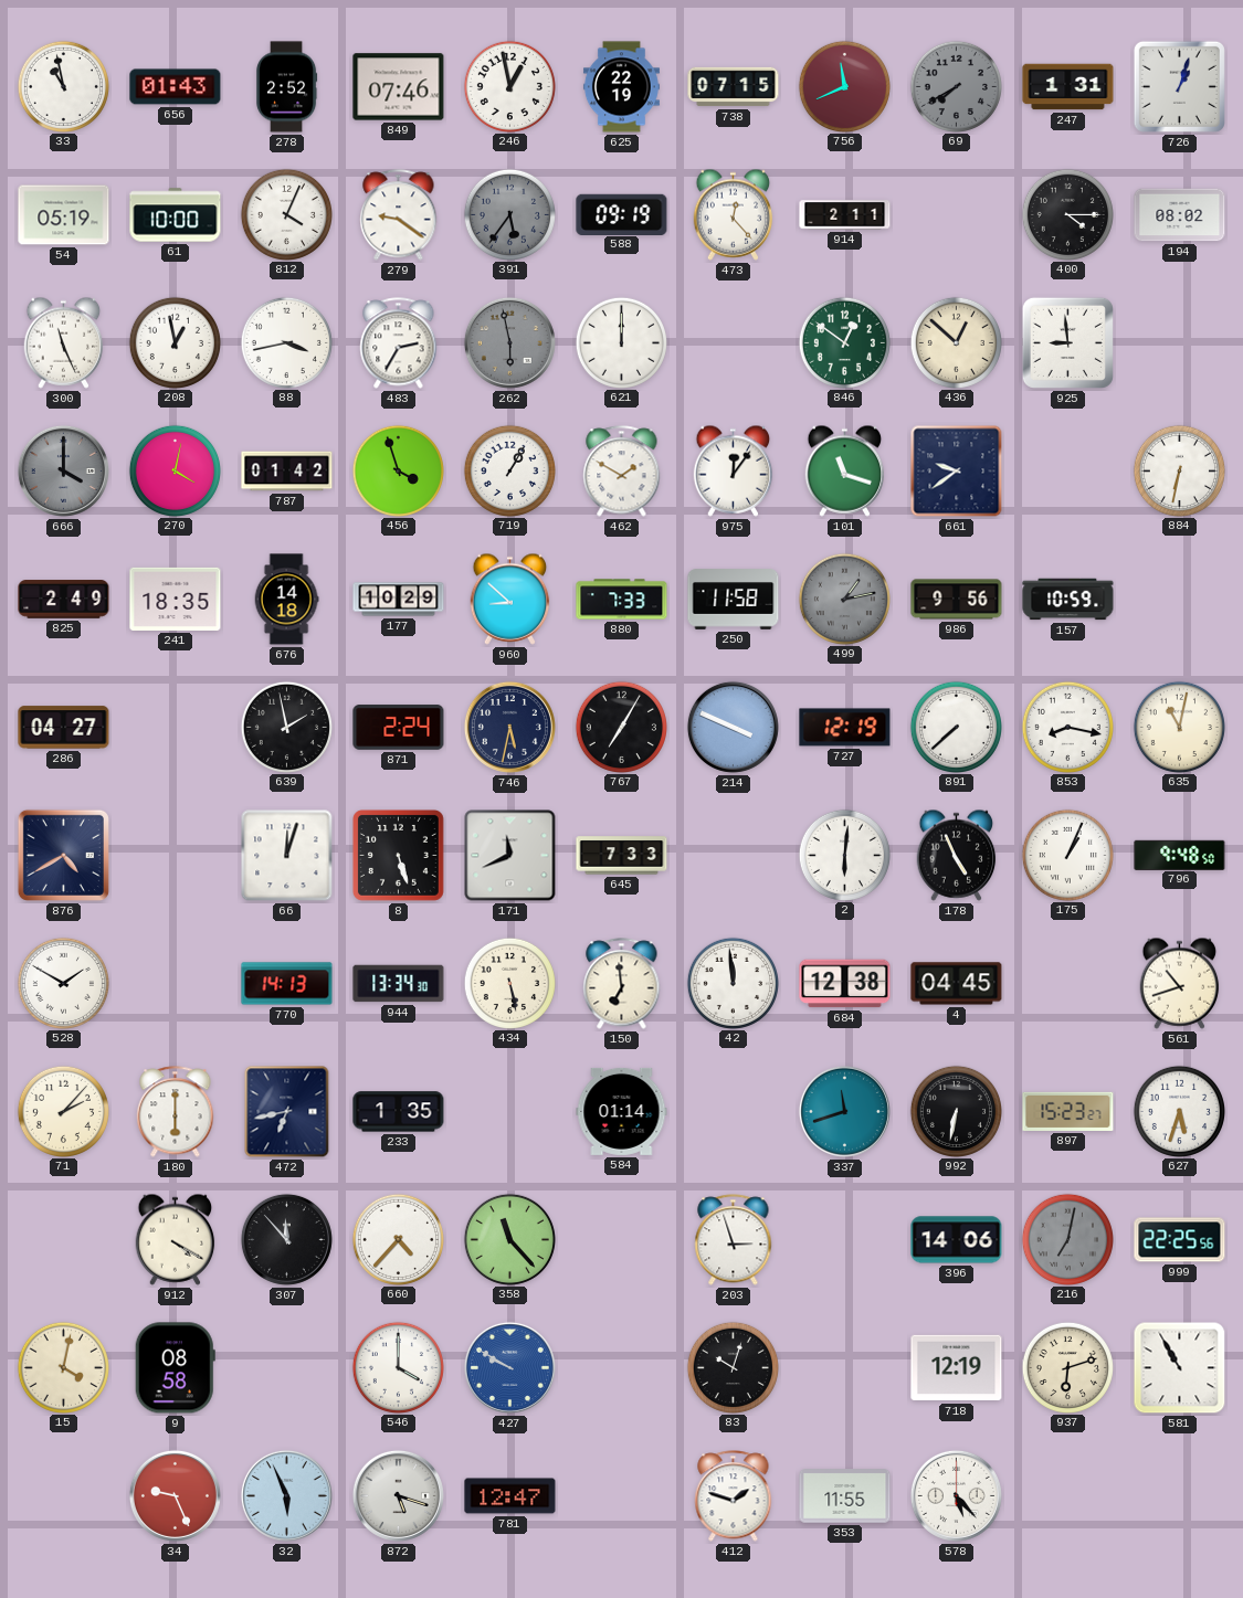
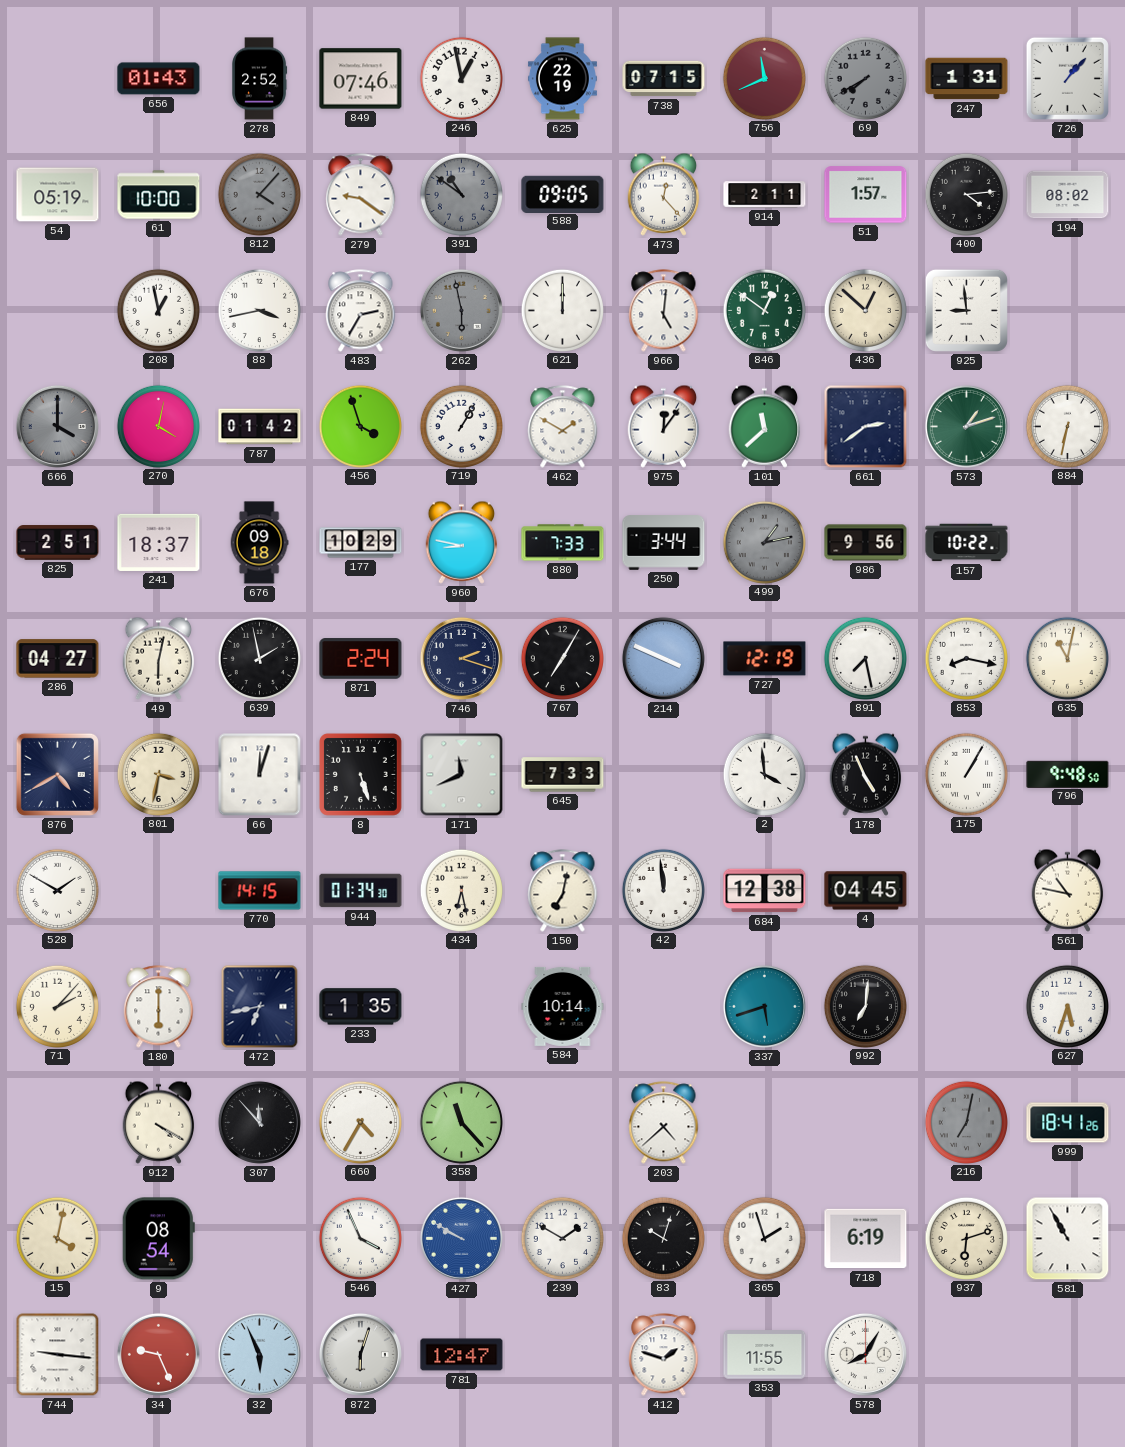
33: 10:58 -> none
726: 1:03 -> 1:07
812: 4:04 -> 4:07
812 dial: white -> grey
391: 5:36 -> 10:51
588: 09:19 -> 09:05
51: none -> 1:57
400: 4:15 -> 4:14
300: 11:26 -> none
966: none -> 5:01
101: 11:18 -> 11:38
661: 9:39 -> 2:39
573: none -> 1:12
825: 2:49 -> 2:51
241: 18:35 -> 18:37
676: 14:18 -> 09:18
960: 8:52 -> 8:47
250: 11:58 -> 3:44
157: 10:59 -> 10:22
49: none -> 6:02
746: 5:32 -> 2:18
891: 7:38 -> 7:28
801: none -> 3:32
2: 6:01 -> 3:59
175: 1:04 -> 1:05
770: 14:13 -> 14:15
944: 13:34 -> 01:34
434: 5:28 -> 6:28
150: 6:59 -> 7:02
561: 10:42 -> 10:47
584: 01:14 -> 10:14
337: 11:42 -> 5:42
992: 6:32 -> 7:01
897: 15:23 -> none
660: 4:37 -> 4:35
203: 2:57 -> 4:38
396: 14:06 -> none
999: 22:25 -> 18:41
9: 08:58 -> 08:54
546: 4:00 -> 3:56
239: none -> 1:50
365: none -> 1:57
718: 12:19 -> 6:19
744: none -> 9:16
872: 5:18 -> 6:03
578: 5:23 -> 8:05
